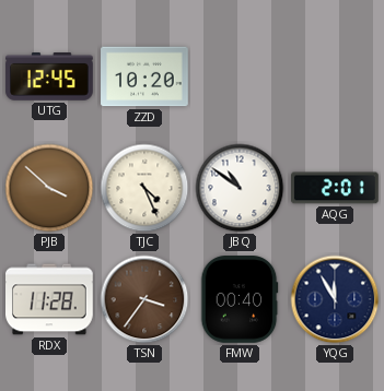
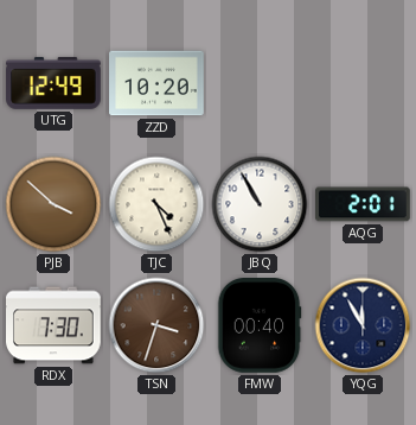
UTG: 12:45 -> 12:49
JBQ: 10:51 -> 10:55
RDX: 11:28 -> 7:30
TSN: 3:36 -> 3:33
